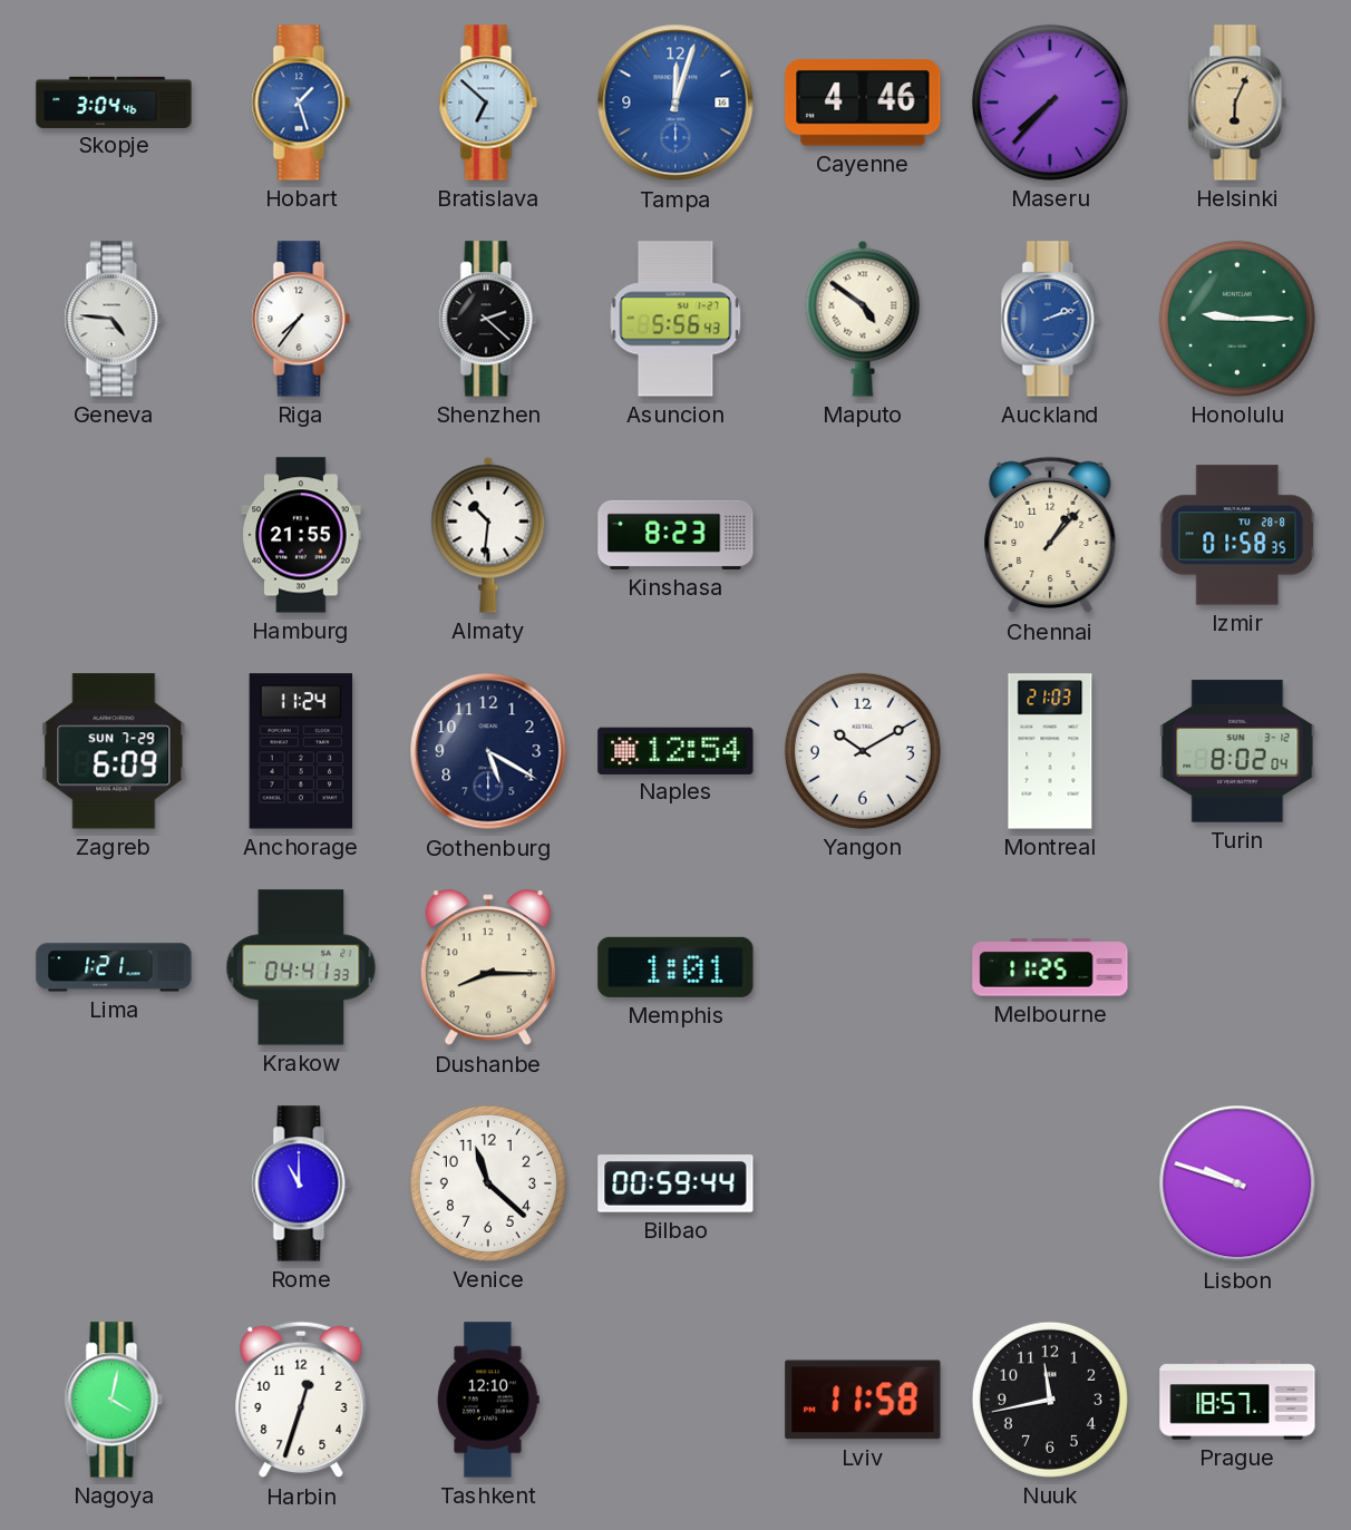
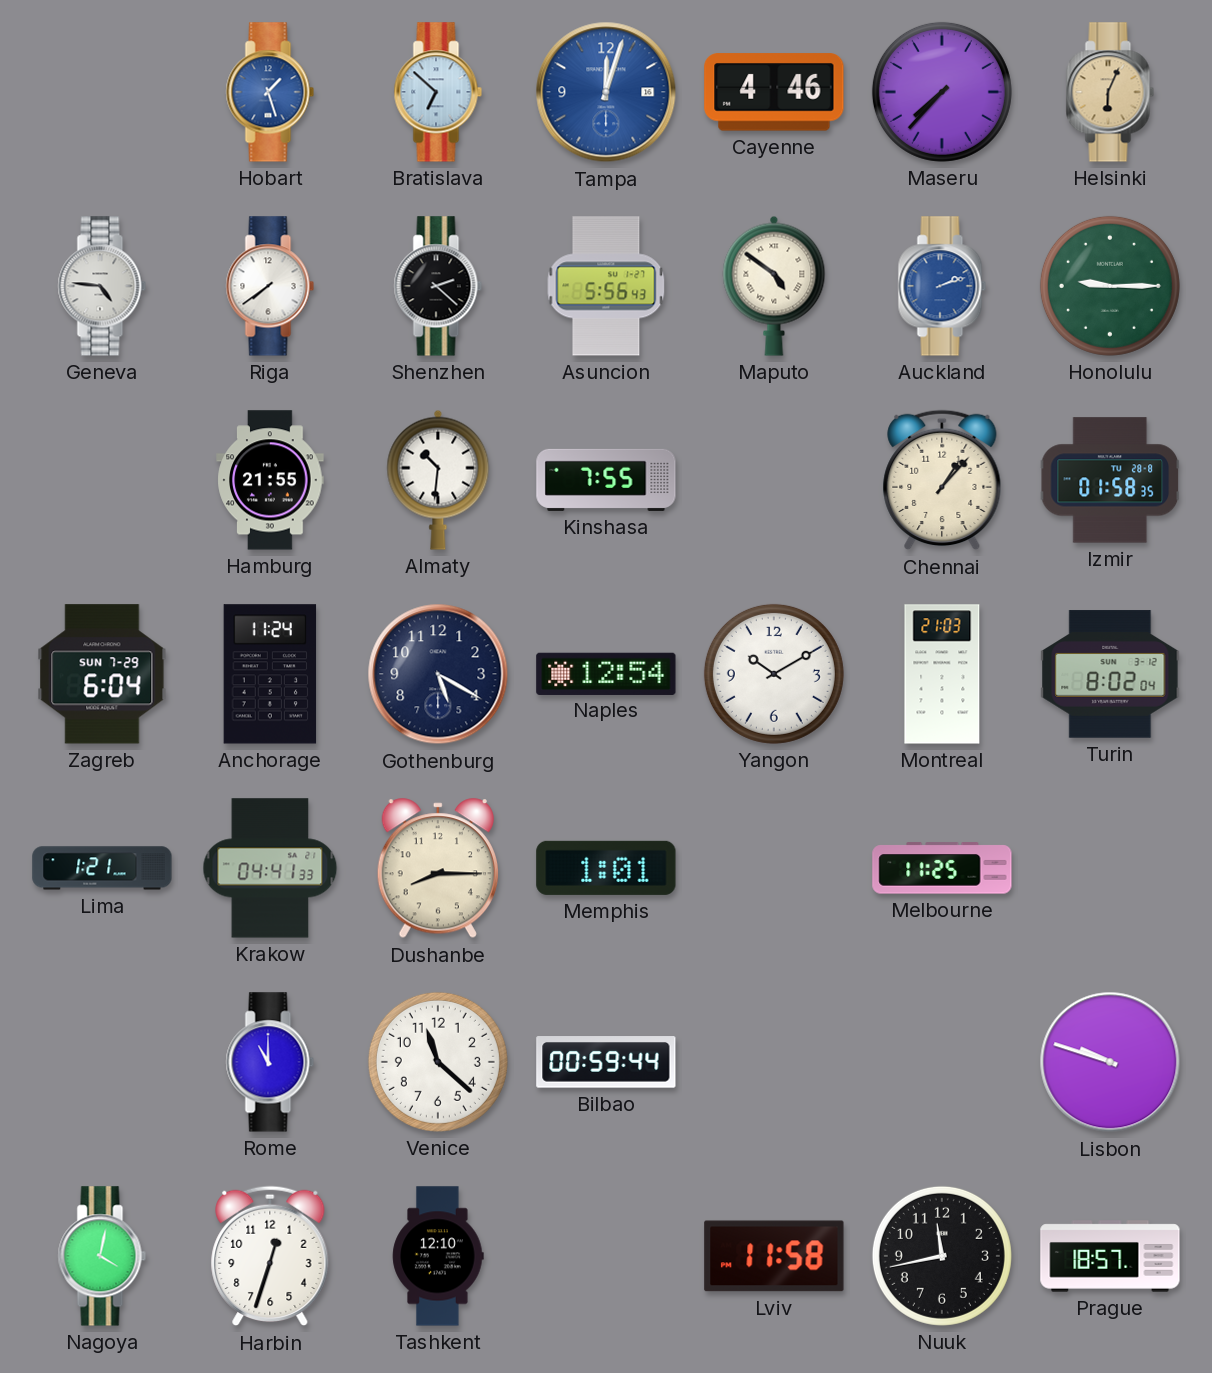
Skopje: 3:04 -> none
Riga: 7:36 -> 7:39
Kinshasa: 8:23 -> 7:55
Zagreb: 6:09 -> 6:04
